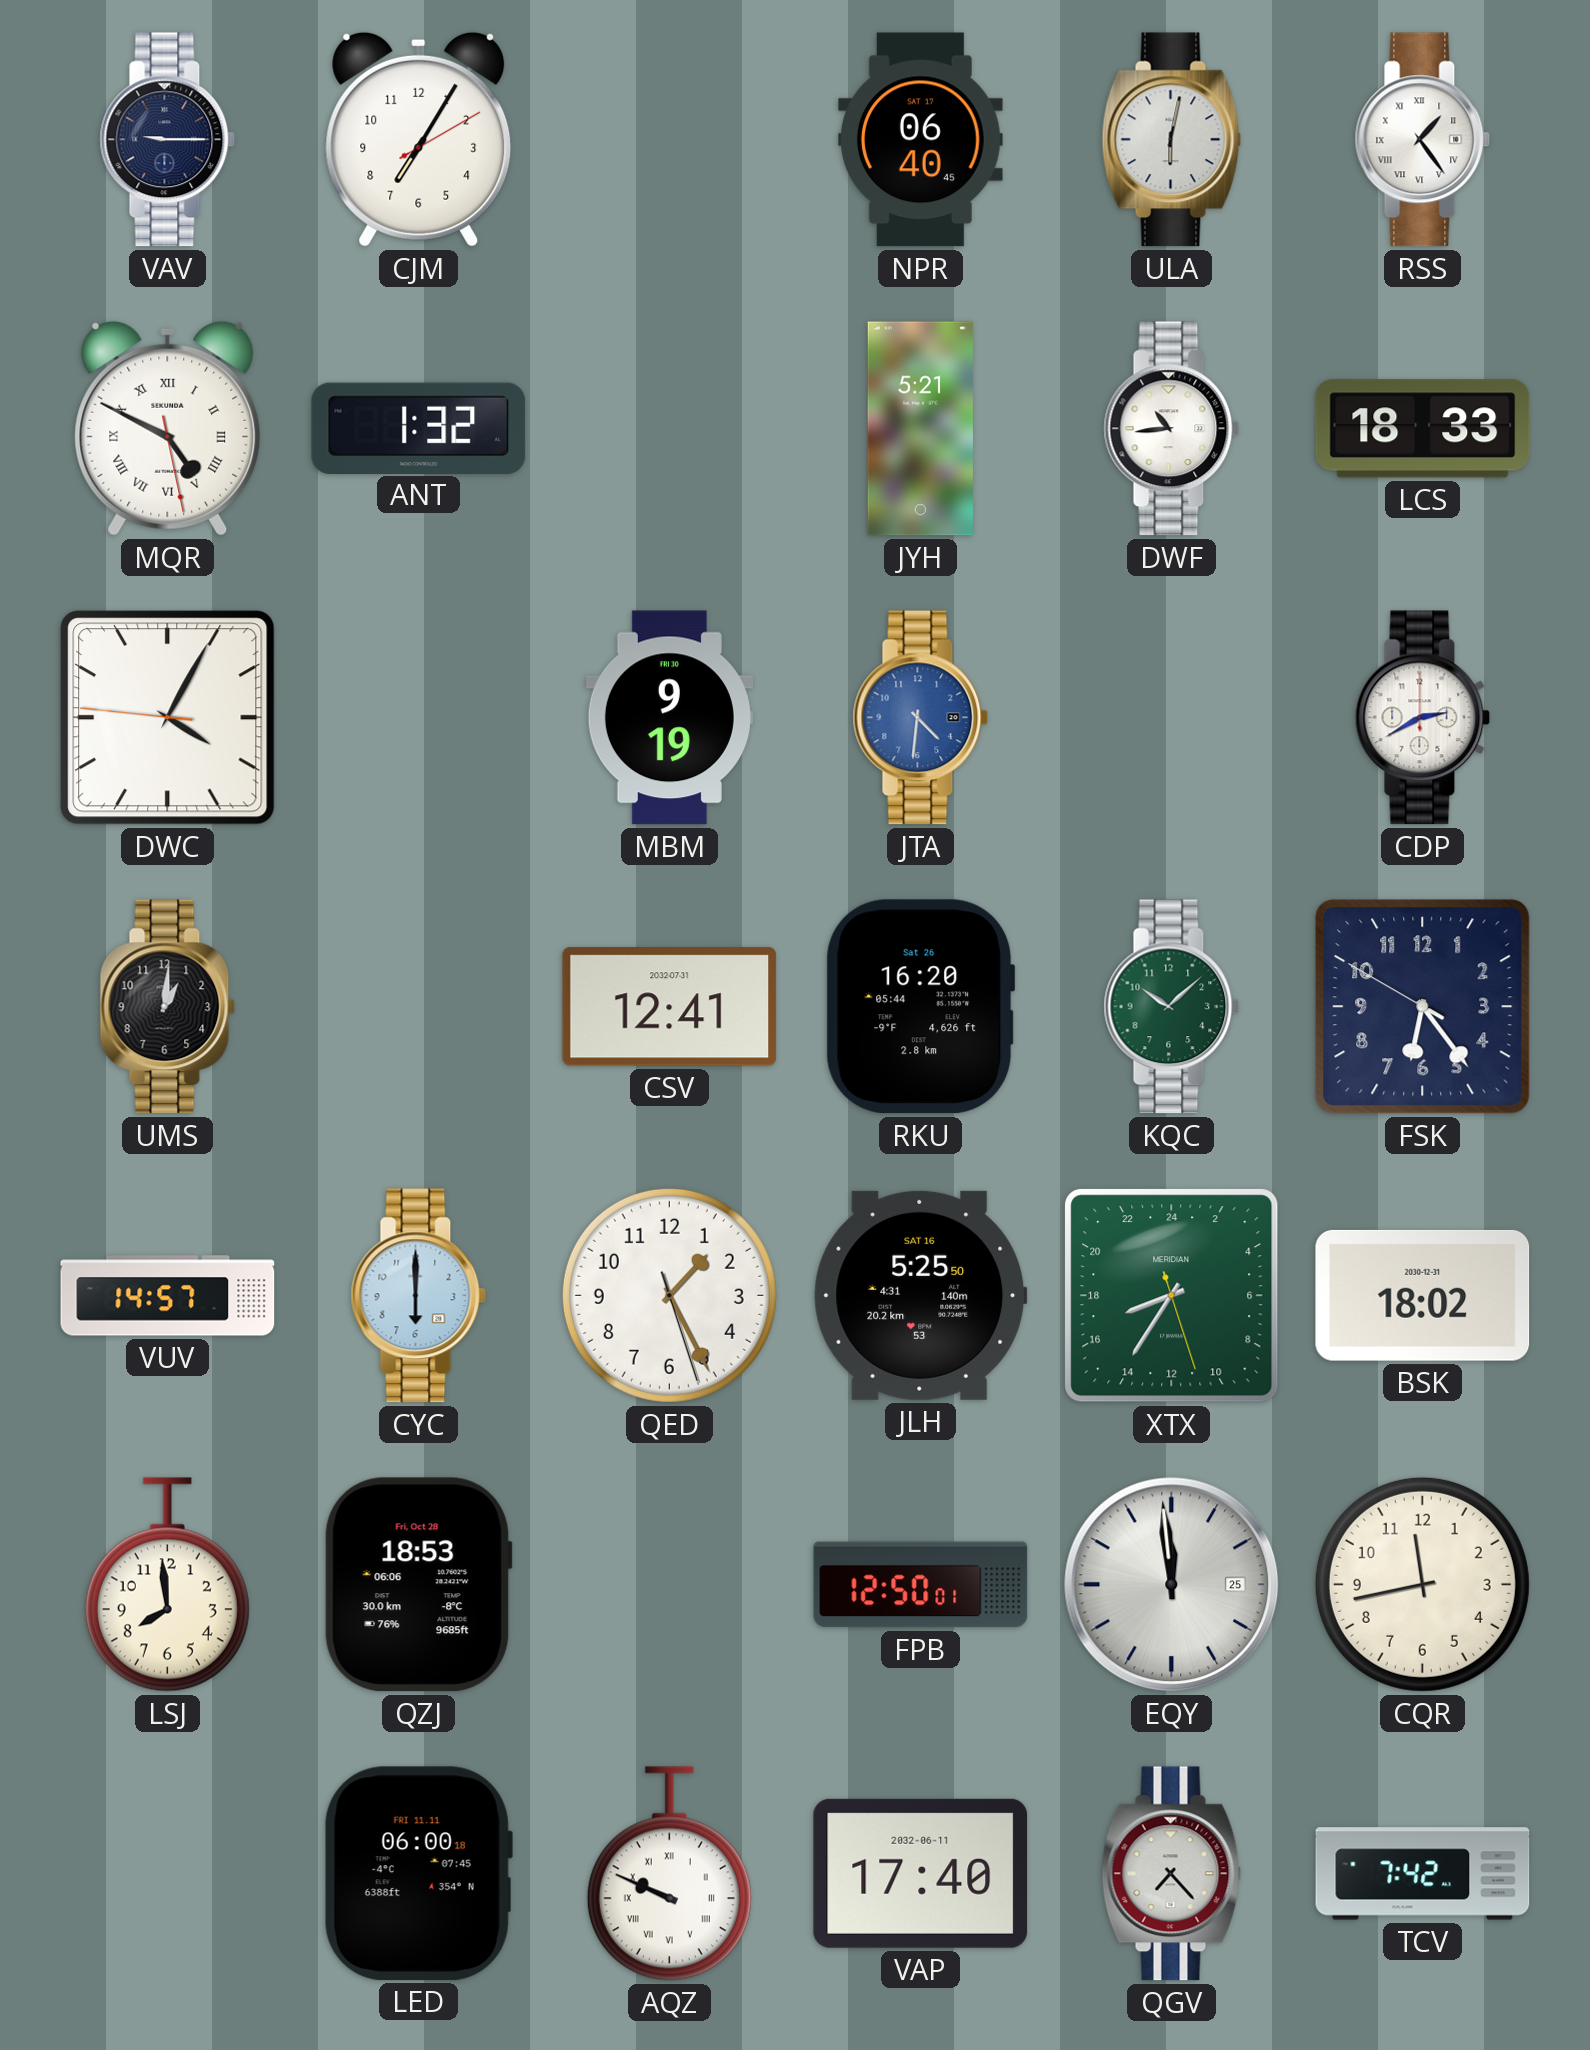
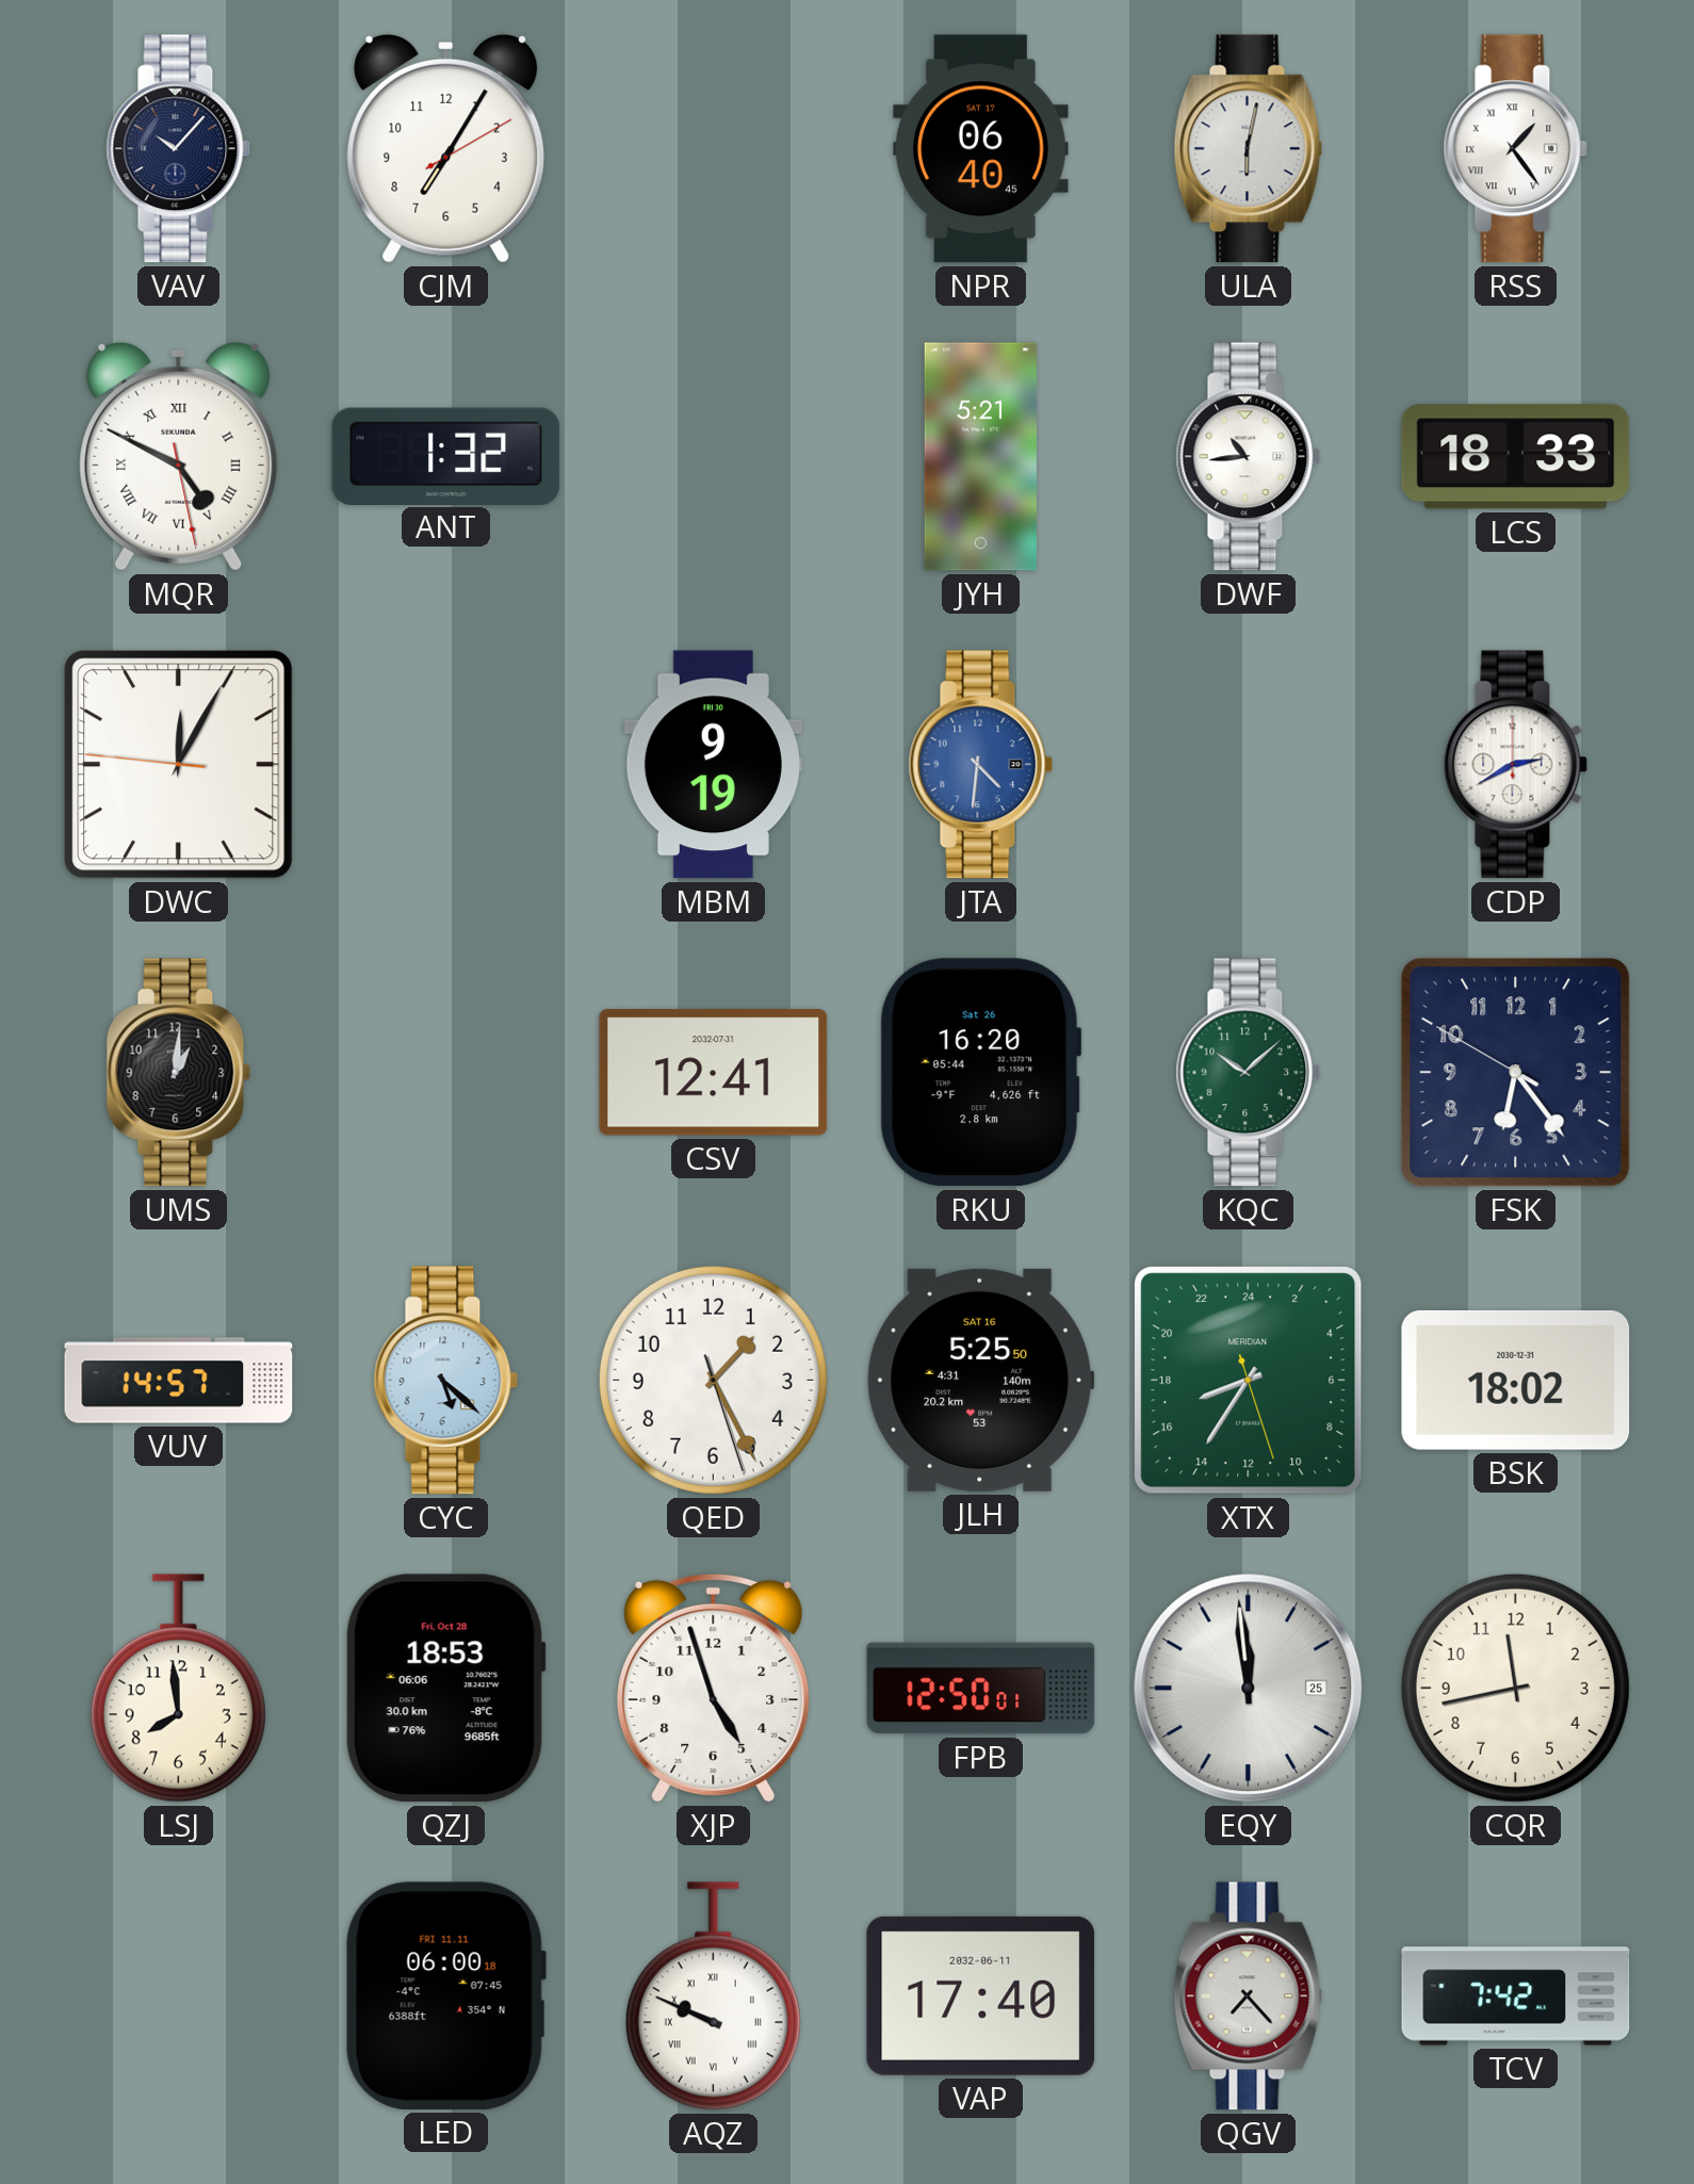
VAV: 9:15 -> 10:07
DWC: 4:04 -> 12:04
CYC: 6:00 -> 5:22
XJP: none -> 4:57
